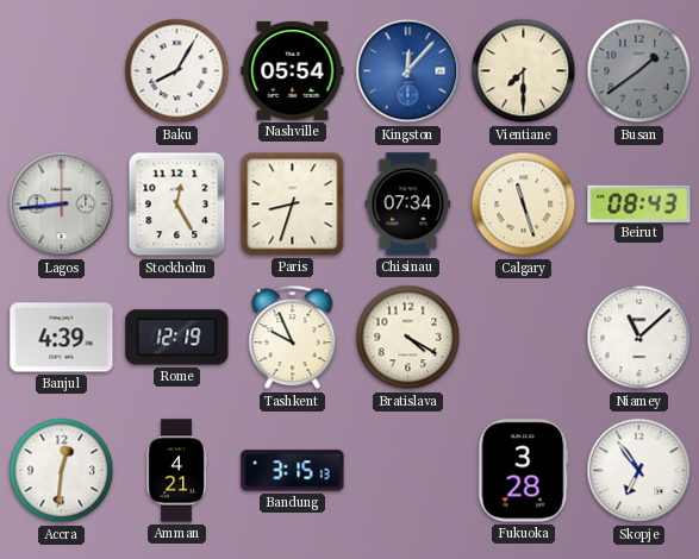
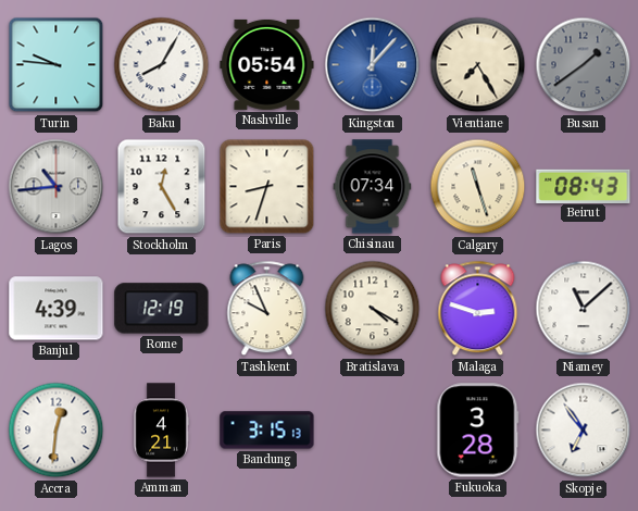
Turin: none -> 9:46
Vientiane: 7:30 -> 7:25
Lagos: 8:44 -> 10:44
Malaga: none -> 2:48
